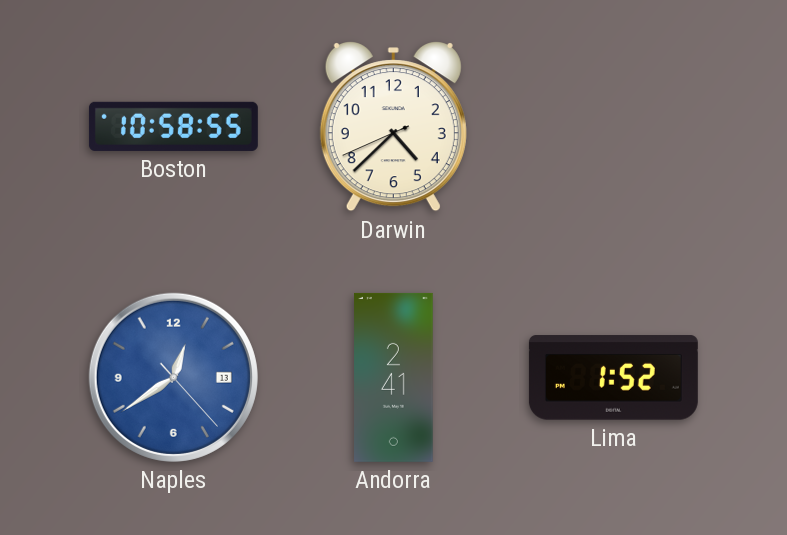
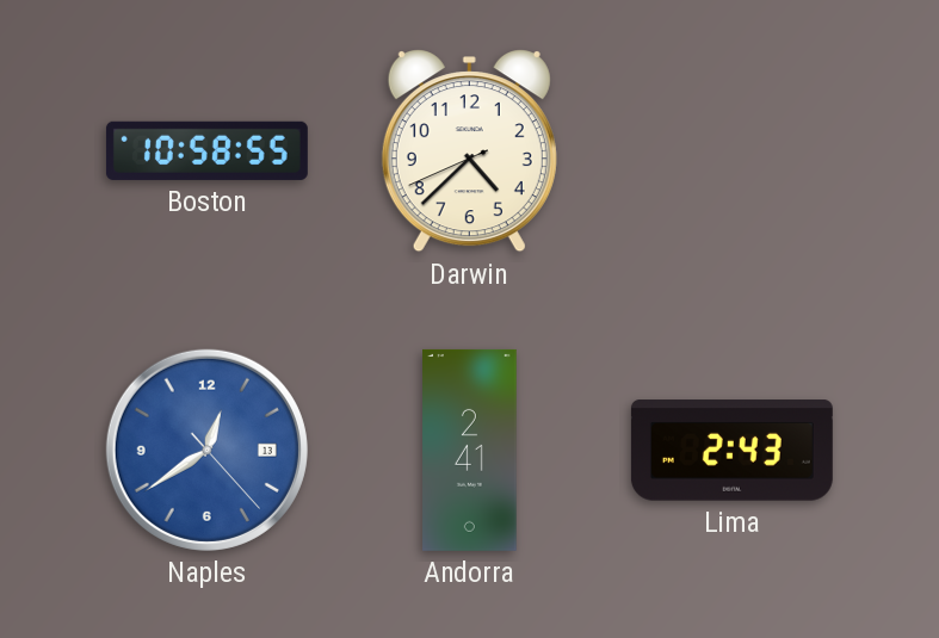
Lima: 1:52 -> 2:43
